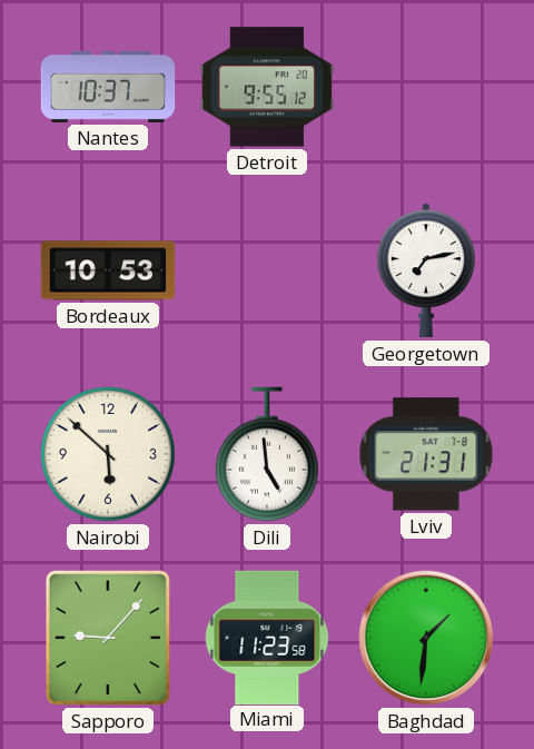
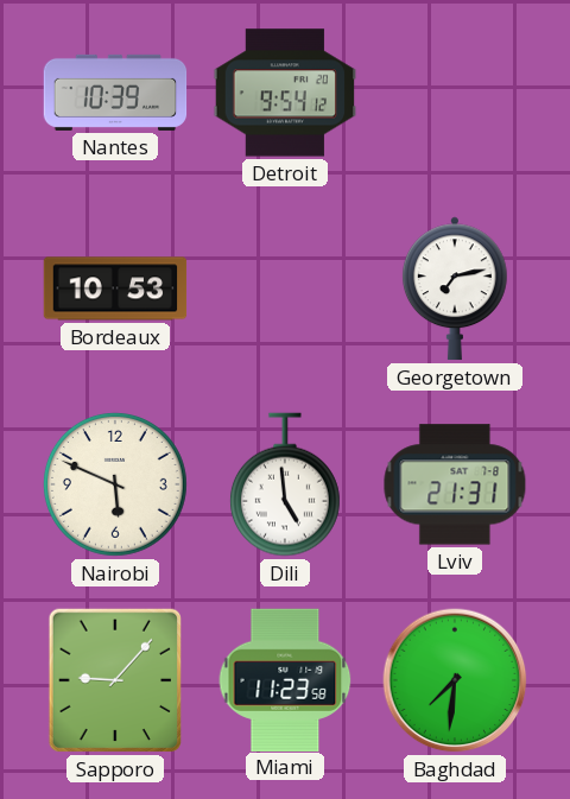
Nantes: 10:37 -> 10:39
Detroit: 9:55 -> 9:54
Nairobi: 5:52 -> 5:49
Baghdad: 1:31 -> 7:31
